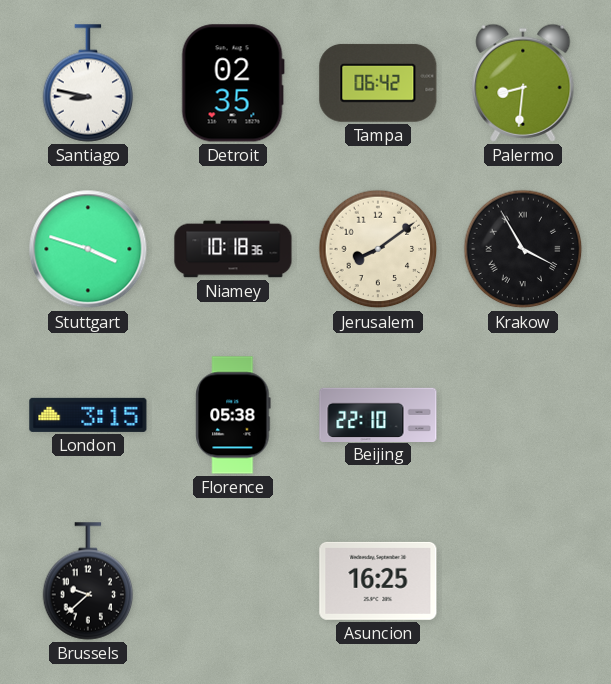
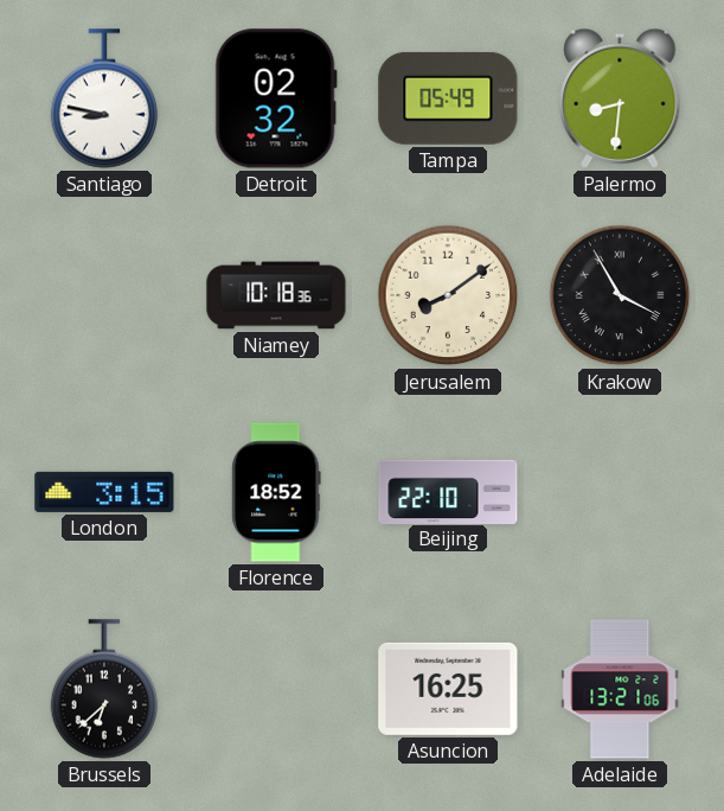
Detroit: 02:35 -> 02:32
Tampa: 06:42 -> 05:49
Stuttgart: 3:48 -> none
Florence: 05:38 -> 18:52
Brussels: 9:38 -> 6:38
Adelaide: none -> 13:21
